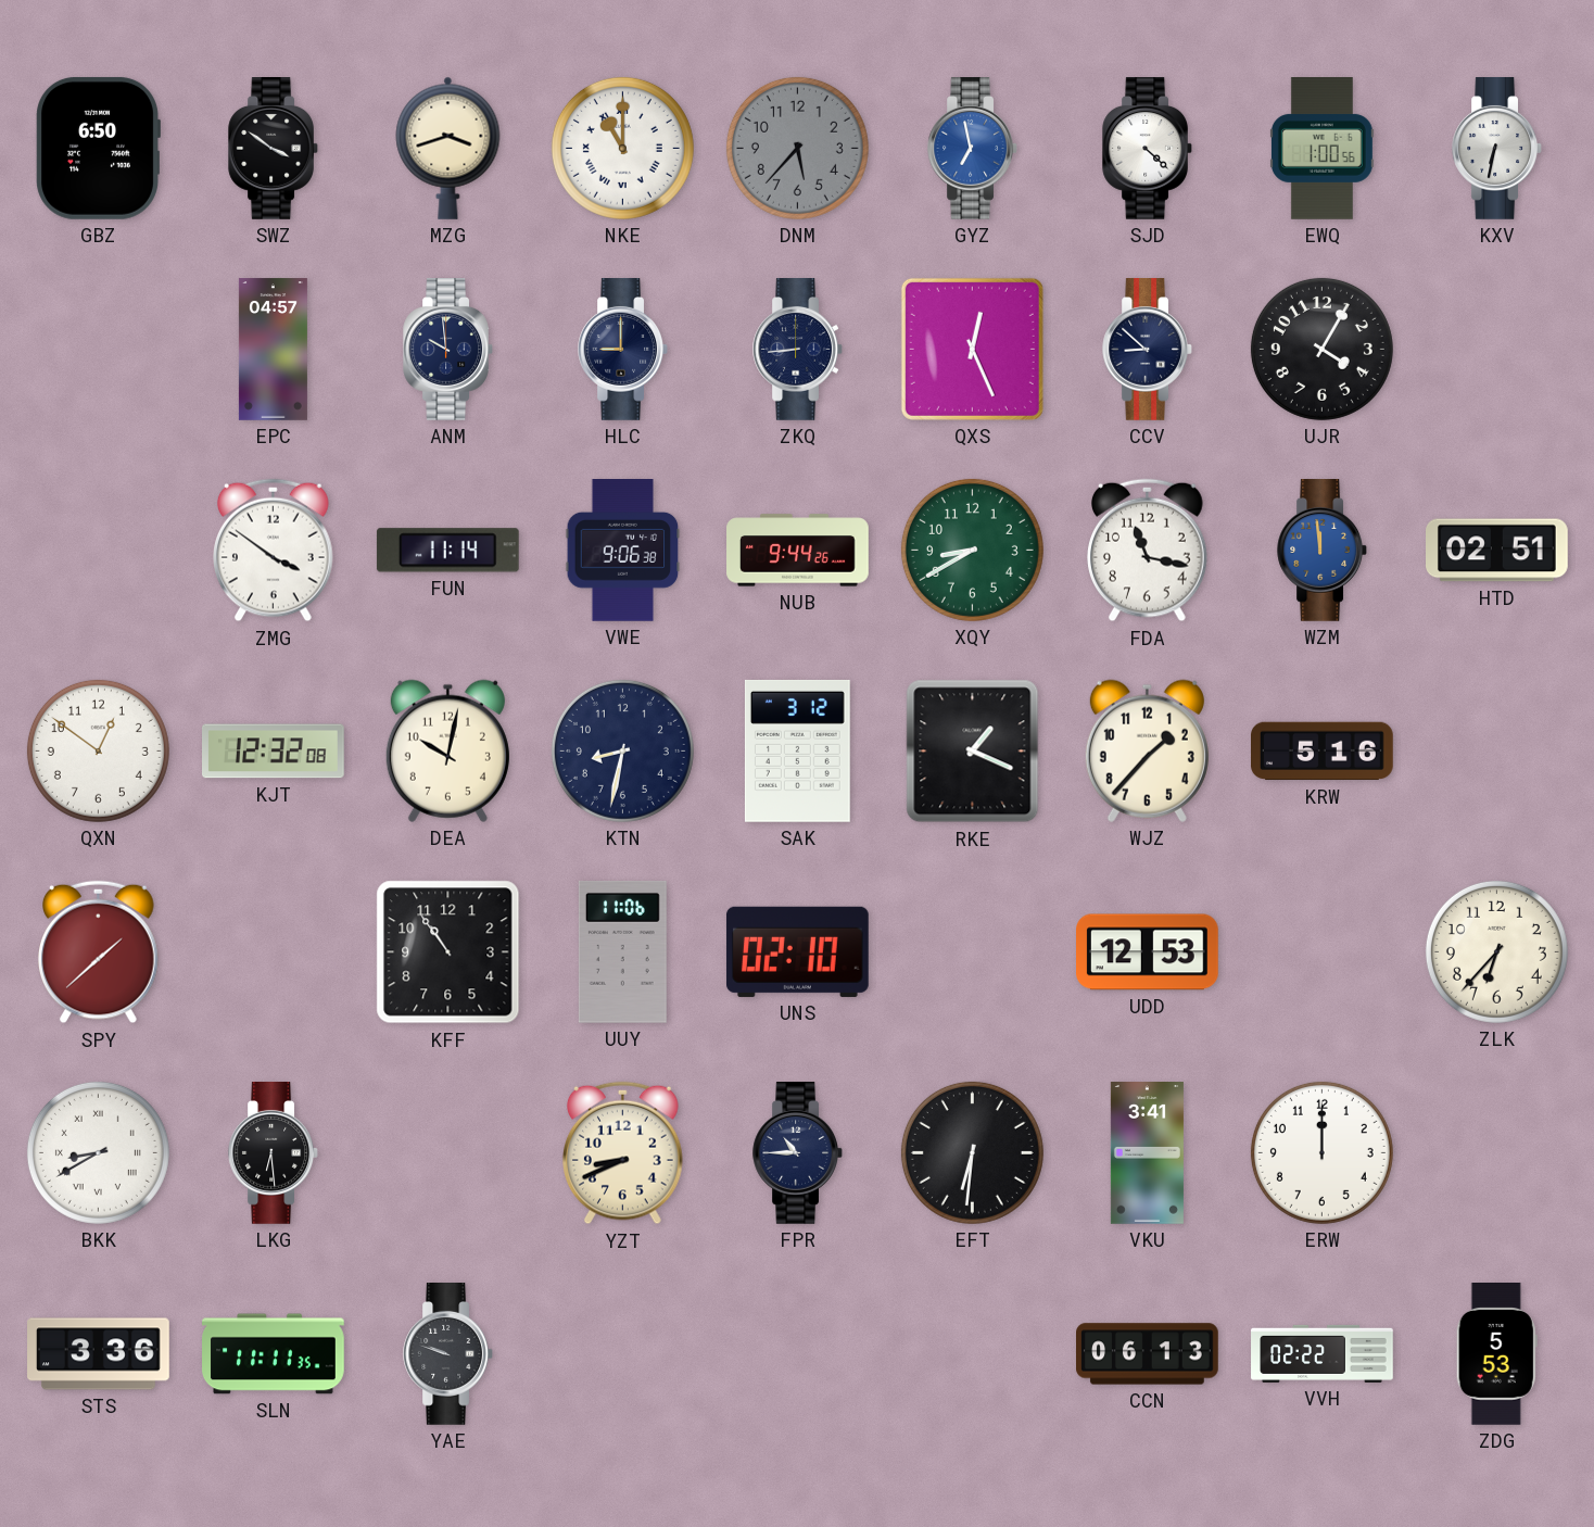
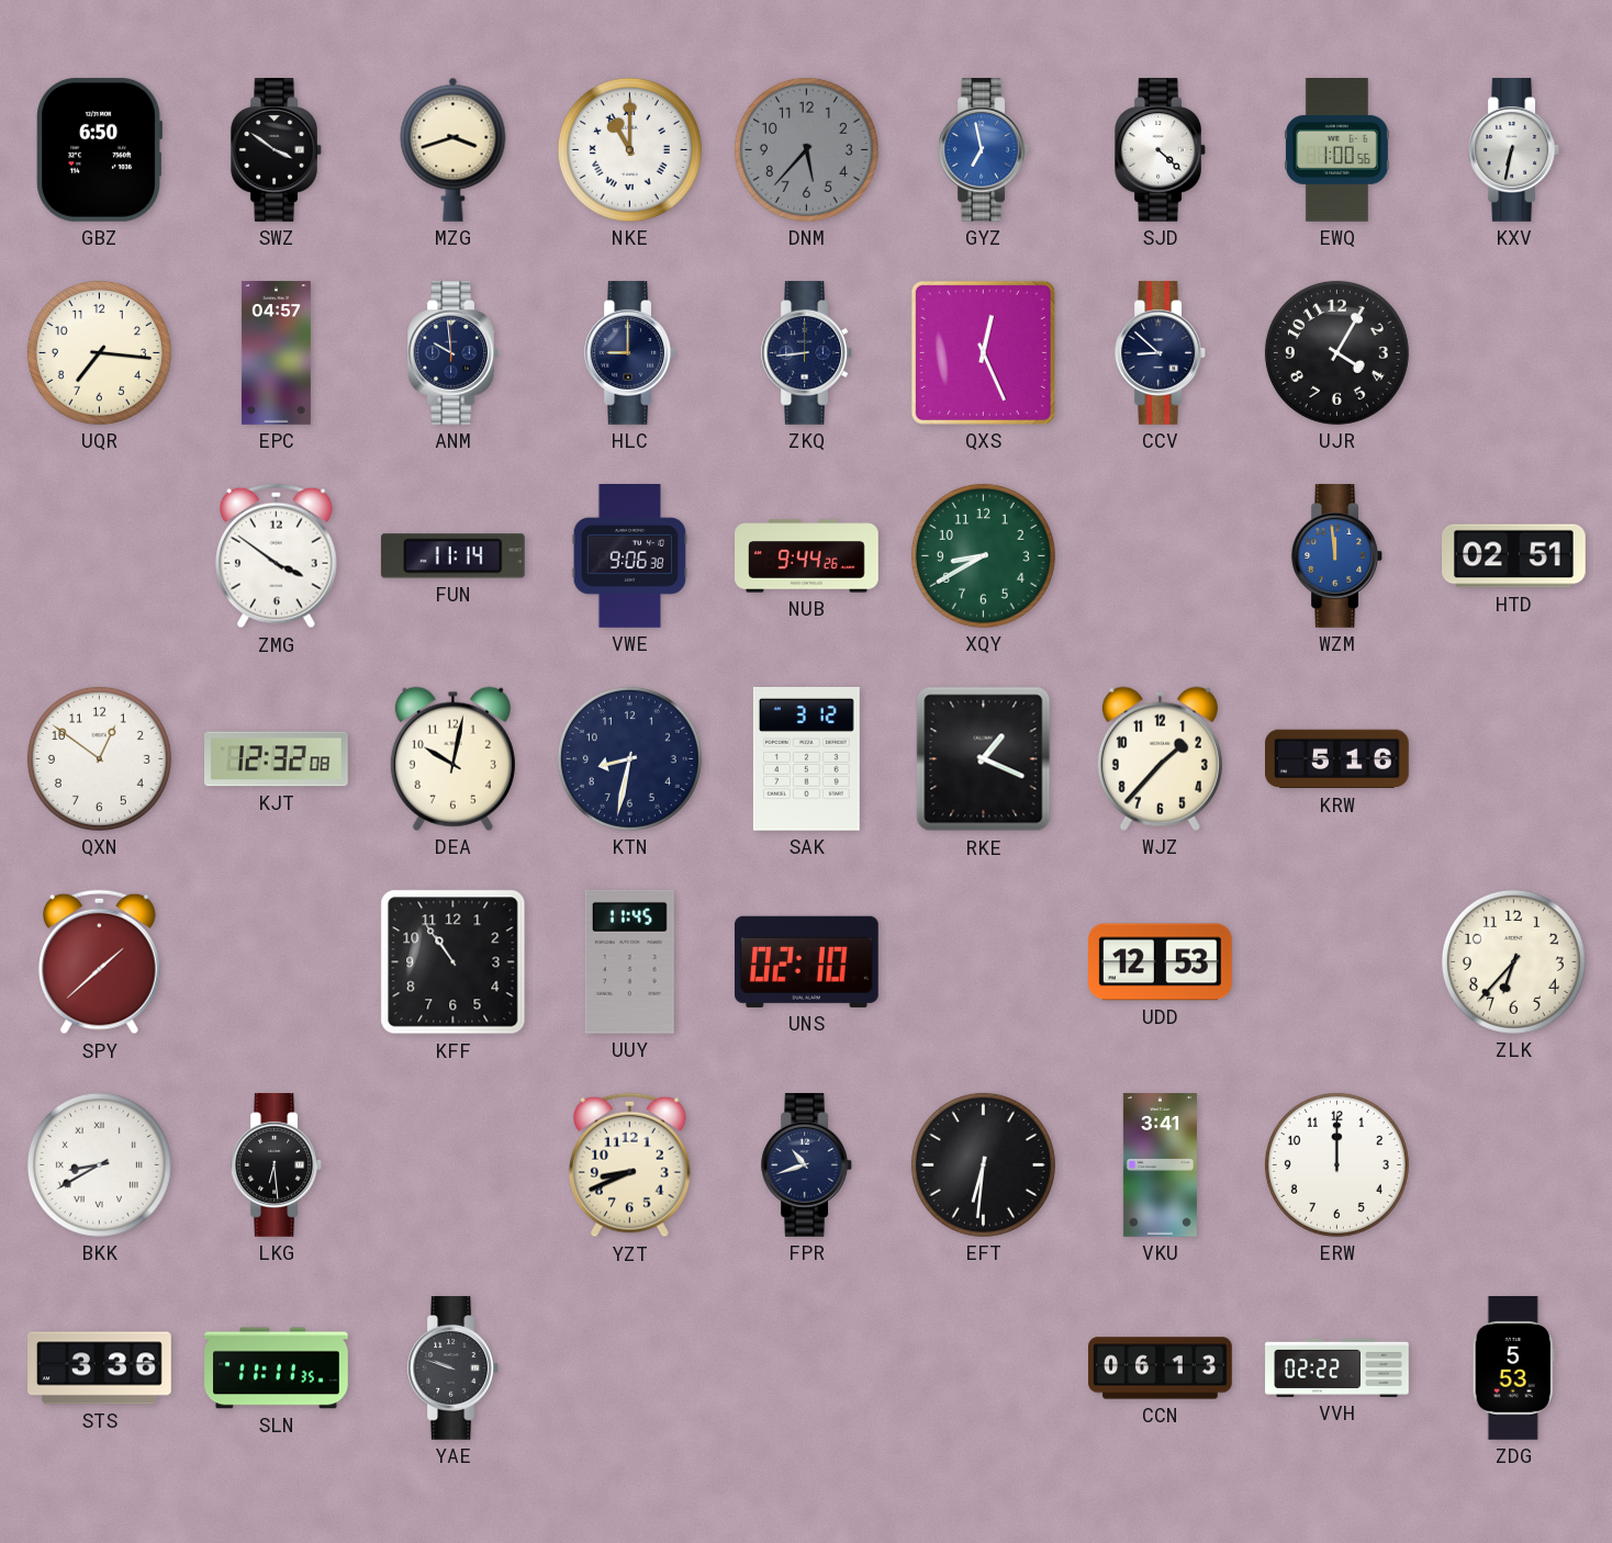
UQR: none -> 7:16
FDA: 11:17 -> none
UUY: 11:06 -> 11:45
FPR: 10:45 -> 10:42
